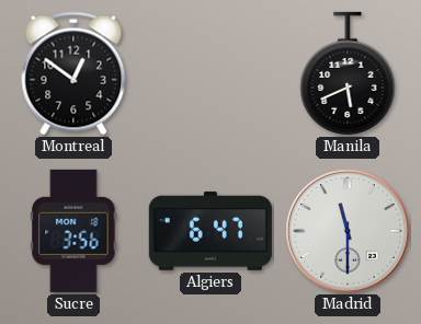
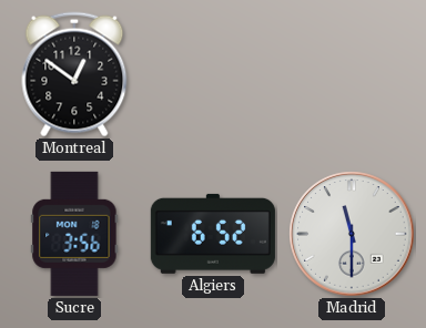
Manila: 5:41 -> none
Algiers: 6:47 -> 6:52
